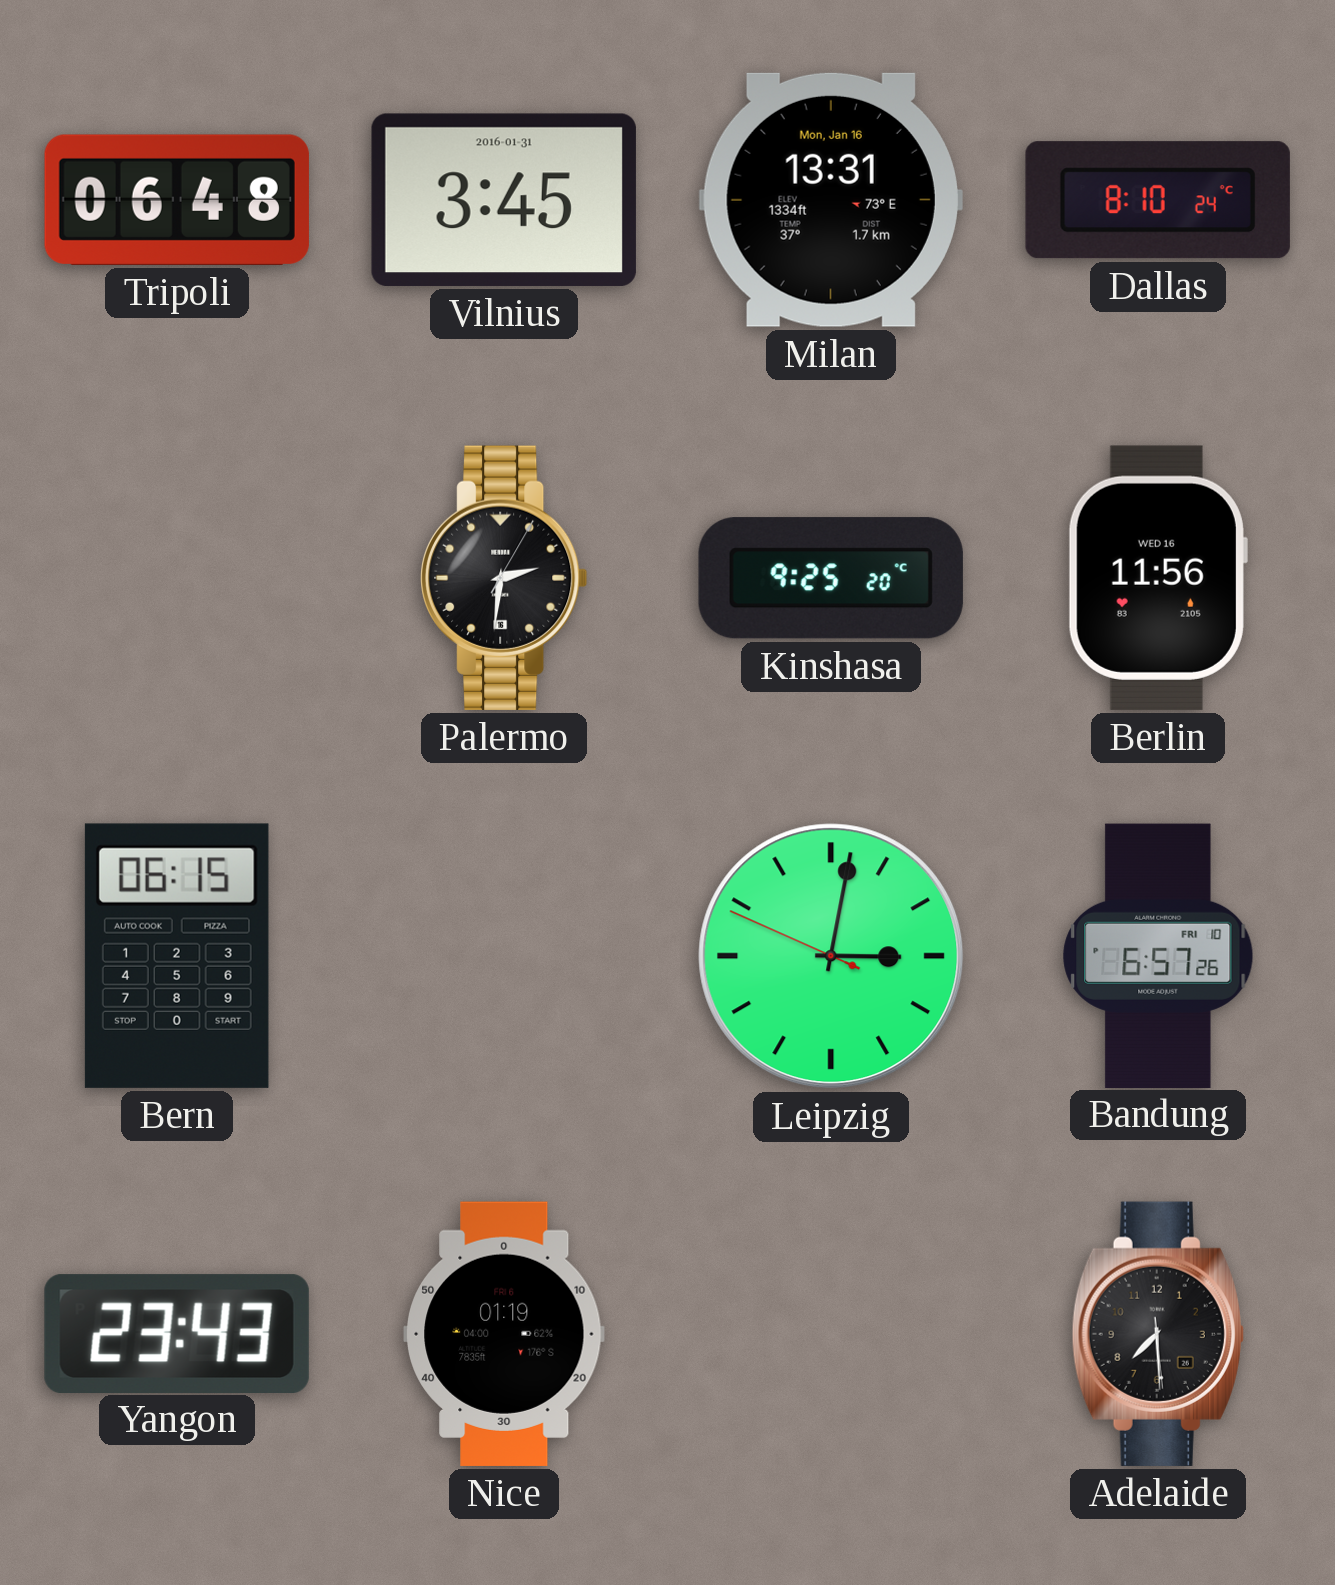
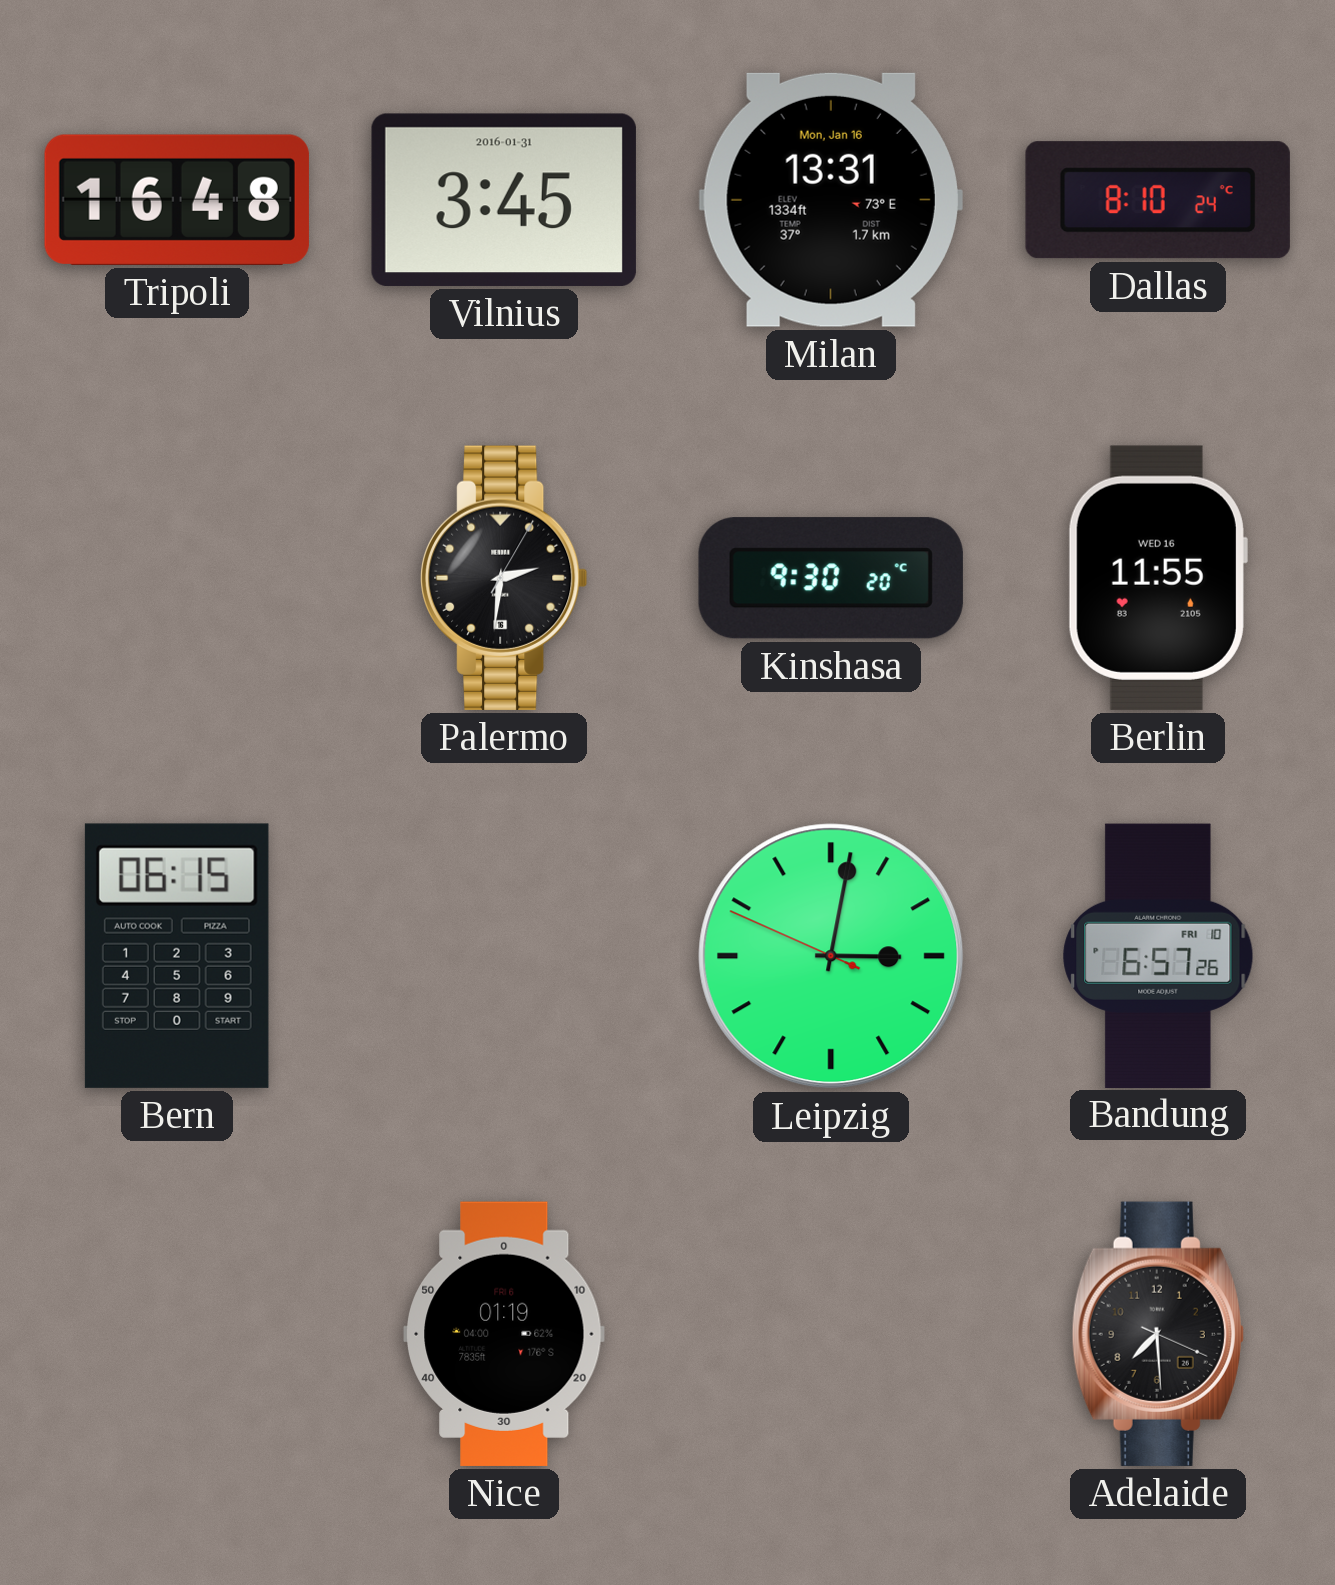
Tripoli: 06:48 -> 16:48
Kinshasa: 9:25 -> 9:30
Berlin: 11:56 -> 11:55
Yangon: 23:43 -> none
Adelaide: 7:29:29 -> 7:29:19
